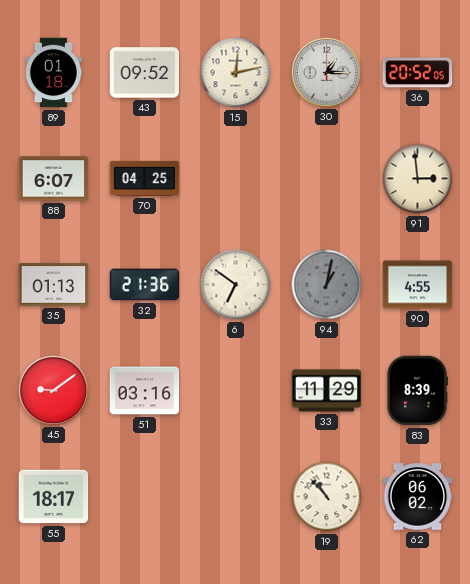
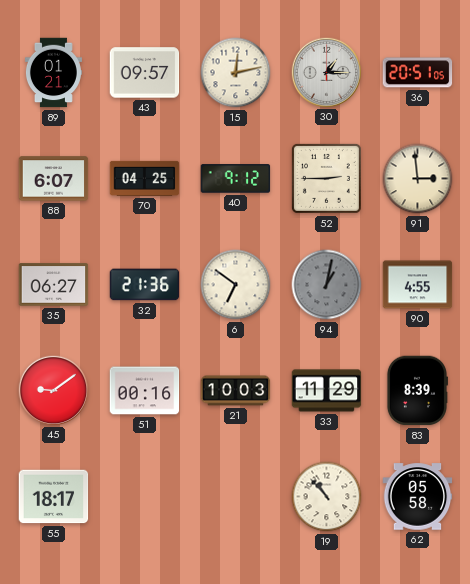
89: 01:18 -> 01:21
43: 09:52 -> 09:57
36: 20:52 -> 20:51
40: none -> 9:12
52: none -> 2:45
35: 01:13 -> 06:27
51: 03:16 -> 00:16
21: none -> 10:03
62: 06:02 -> 05:58
